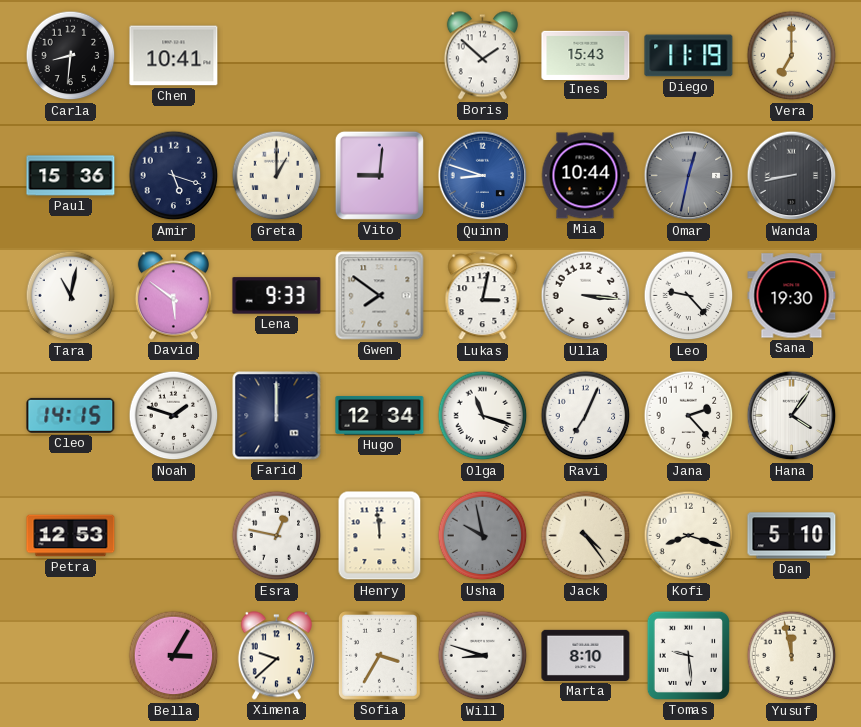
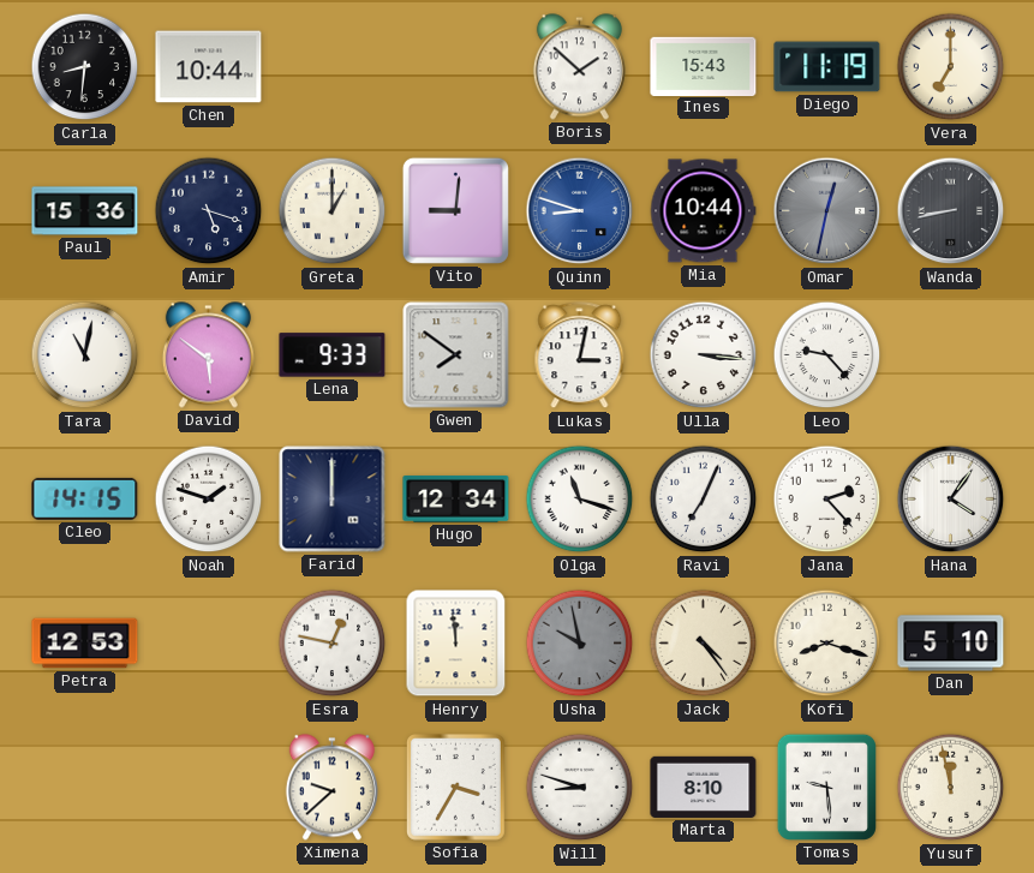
Chen: 10:41 -> 10:44
Sana: 19:30 -> none
Bella: 3:05 -> none
